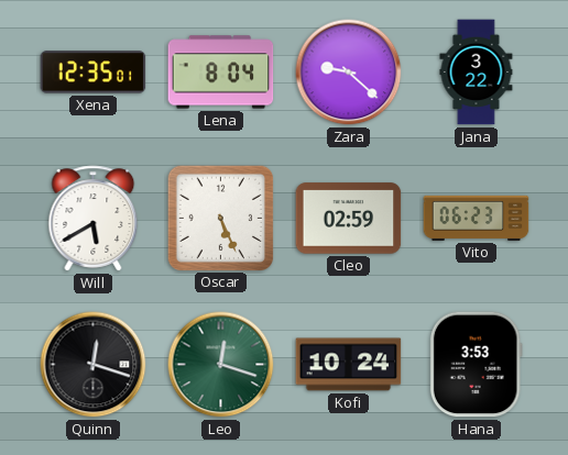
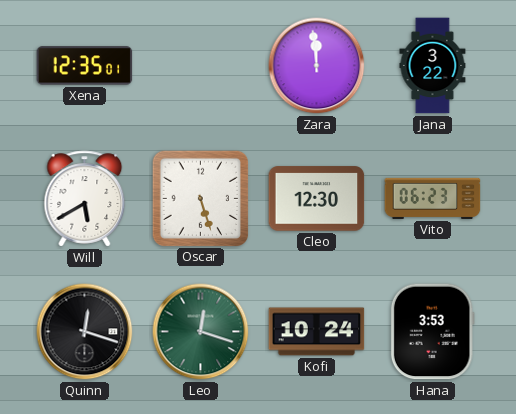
Lena: 8:04 -> none
Zara: 9:22 -> 11:59
Oscar: 5:26 -> 5:27
Cleo: 02:59 -> 12:30
